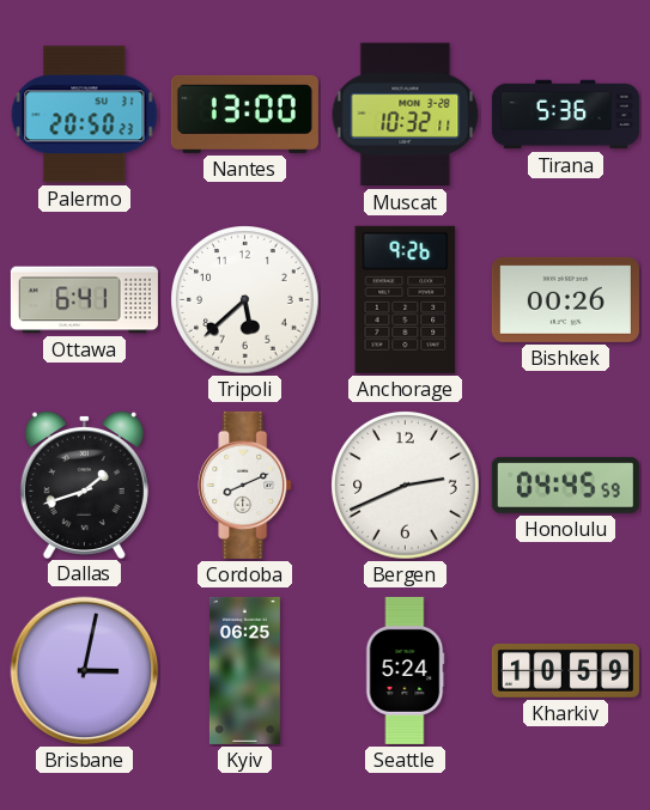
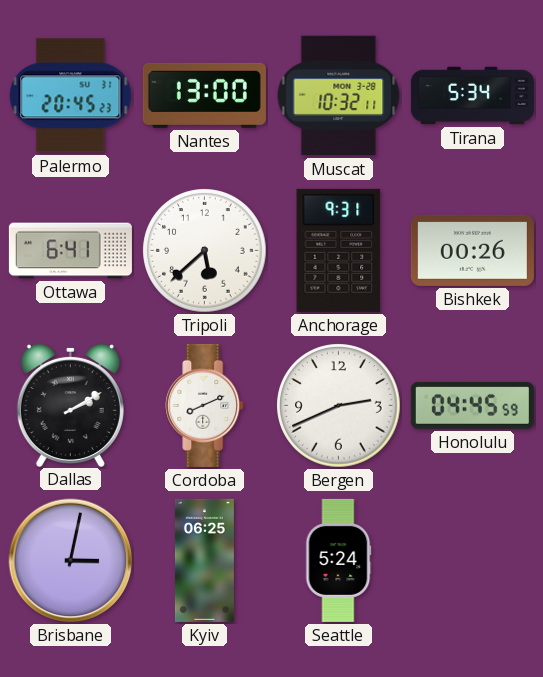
Palermo: 20:50 -> 20:45
Tirana: 5:36 -> 5:34
Anchorage: 9:26 -> 9:31
Dallas: 1:42 -> 2:10
Kharkiv: 10:59 -> none
